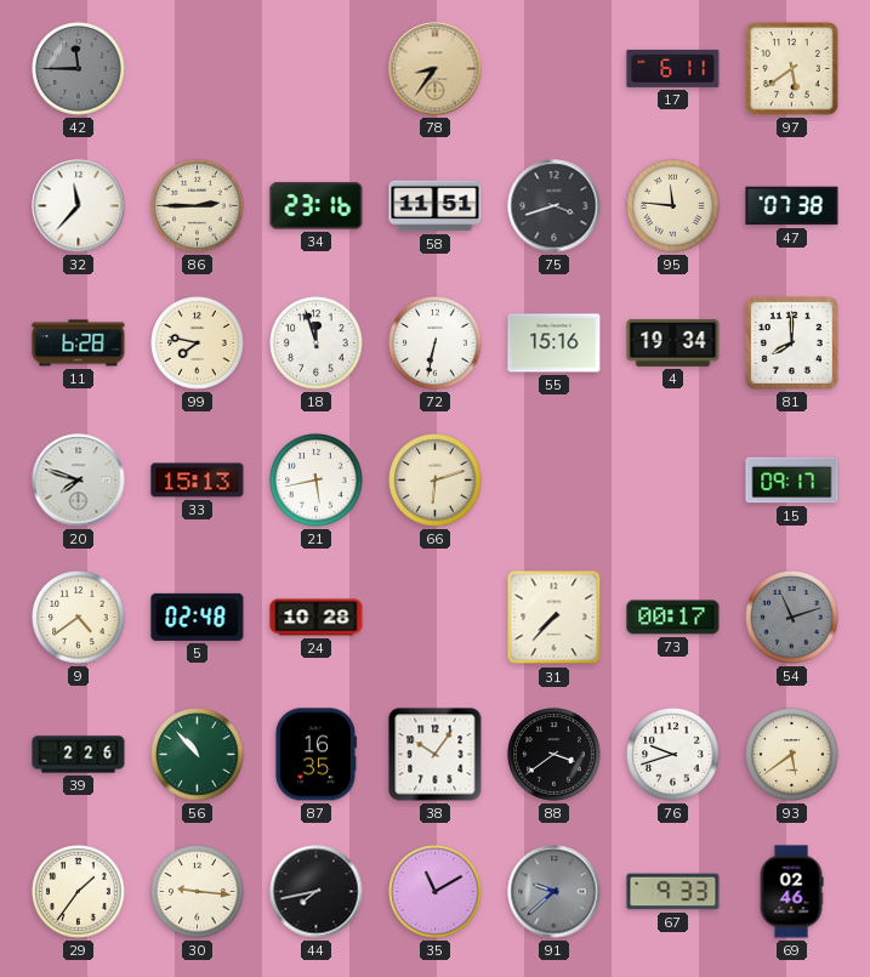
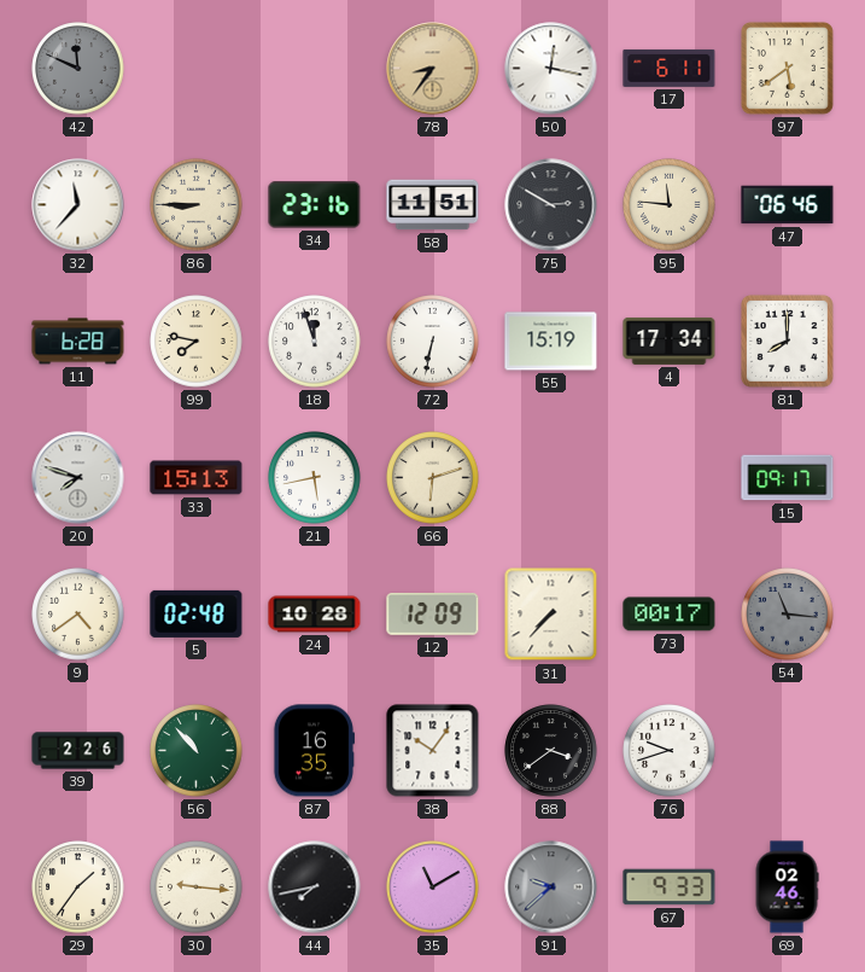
42: 11:45 -> 11:49
50: none -> 12:17
86: 2:45 -> 8:45
75: 3:42 -> 2:50
47: 07:38 -> 06:46
55: 15:16 -> 15:19
4: 19:34 -> 17:34
12: none -> 12:09
54: 11:12 -> 11:16
93: 5:39 -> none
